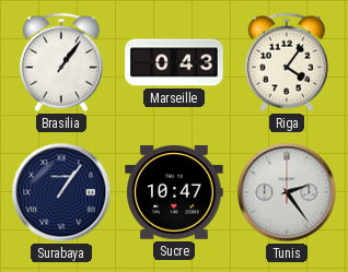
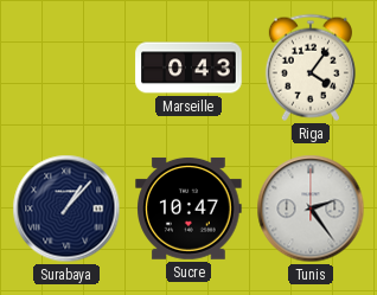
Brasilia: 1:06 -> none
Surabaya: 1:06 -> 1:07
